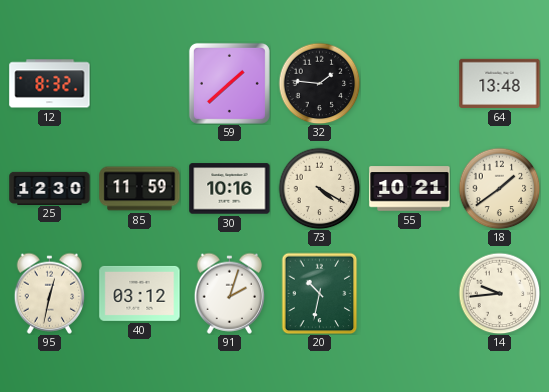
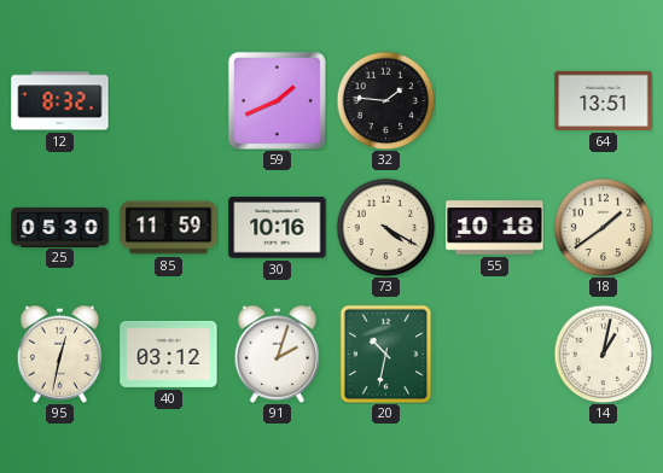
59: 1:38 -> 1:41
64: 13:48 -> 13:51
25: 12:30 -> 05:30
55: 10:21 -> 10:18
14: 9:44 -> 1:02
